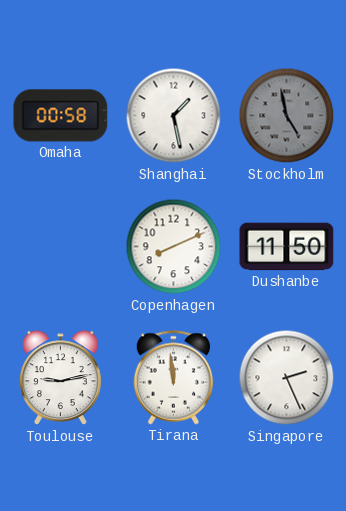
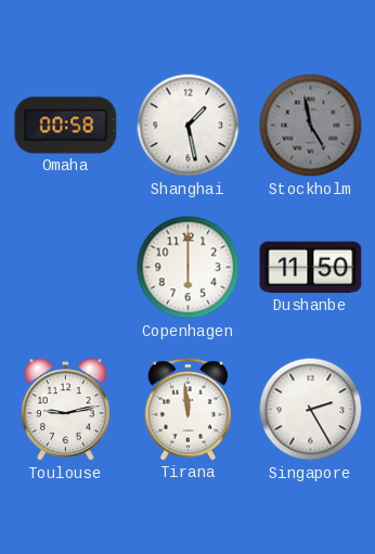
Copenhagen: 8:11 -> 6:00
Singapore: 2:26 -> 2:25
